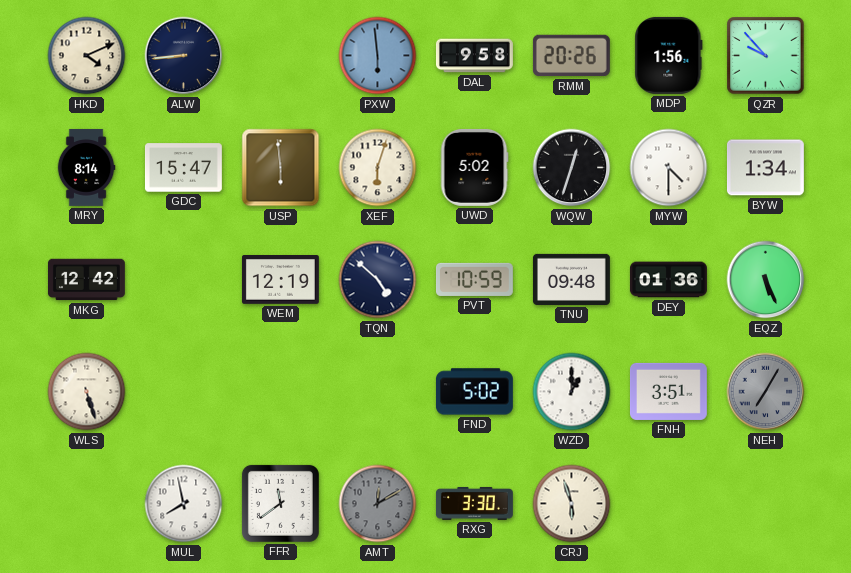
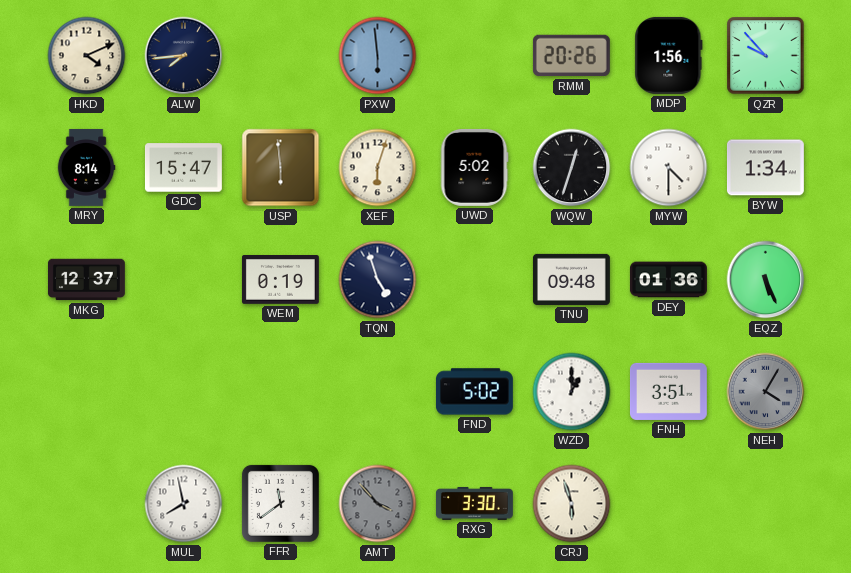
ALW: 8:44 -> 7:44
DAL: 9:58 -> none
MKG: 12:42 -> 12:37
WEM: 12:19 -> 0:19
TQN: 4:52 -> 4:57
PVT: 10:59 -> none
WLS: 5:27 -> none
NEH: 7:05 -> 4:05
AMT: 12:10 -> 3:53
